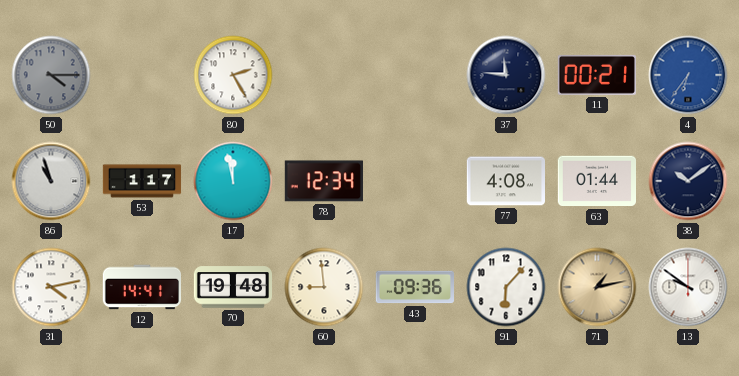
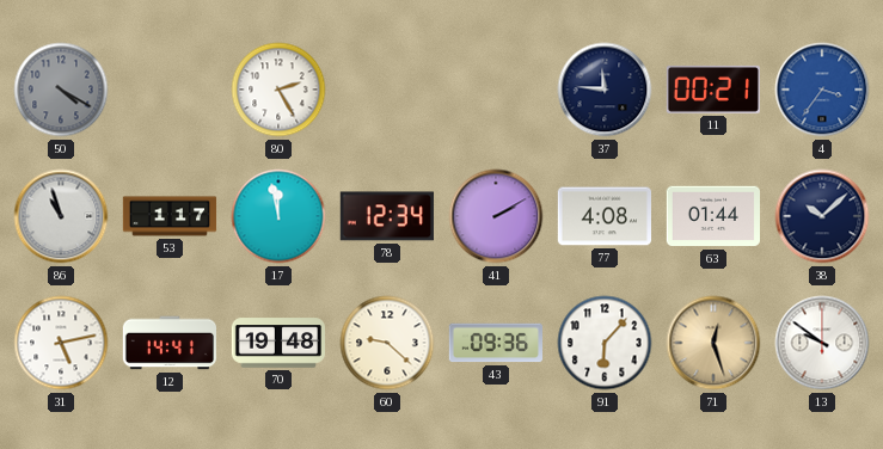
50: 4:15 -> 4:20
4: 6:36 -> 3:36
41: none -> 2:10
38: 10:09 -> 10:08
31: 4:13 -> 5:13
60: 8:59 -> 9:22
71: 1:13 -> 12:27
